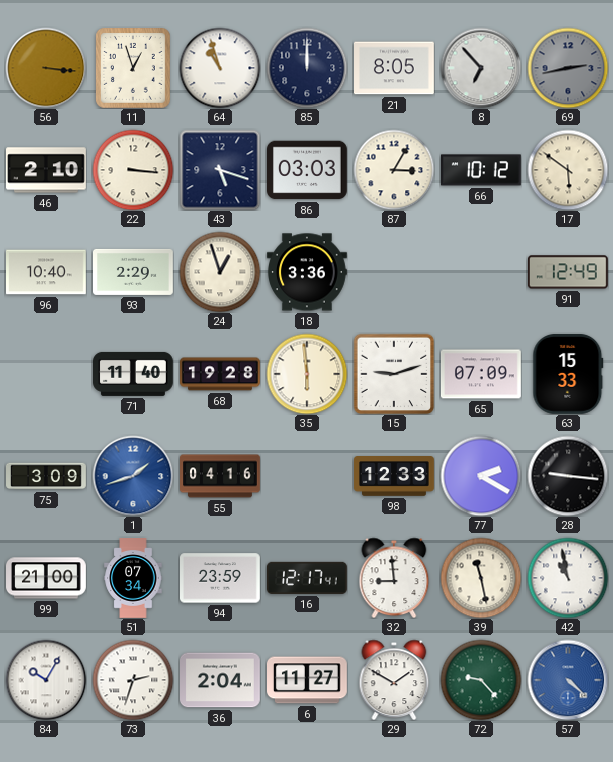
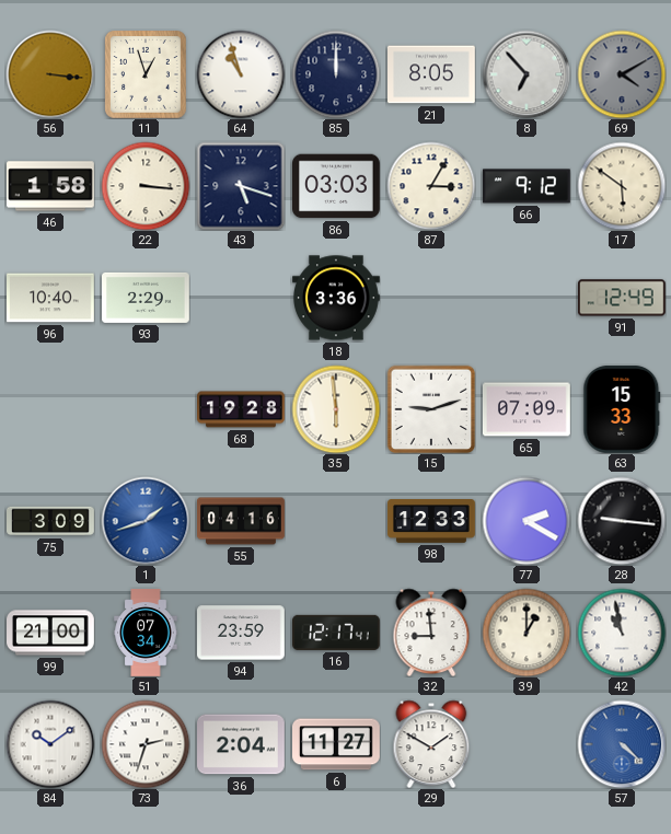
69: 2:43 -> 4:10
46: 2:10 -> 1:58
66: 10:12 -> 9:12
24: 12:57 -> none
71: 11:40 -> none
39: 11:28 -> 1:00
84: 10:05 -> 10:09
72: 9:23 -> none
